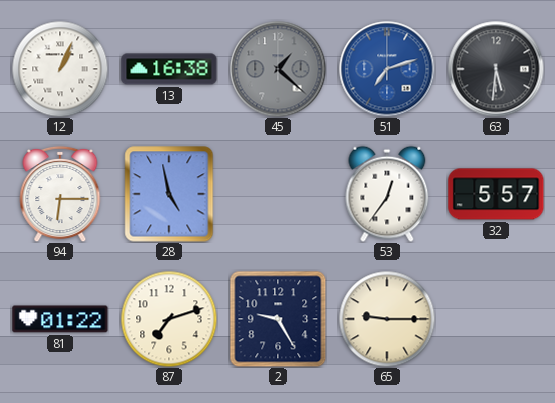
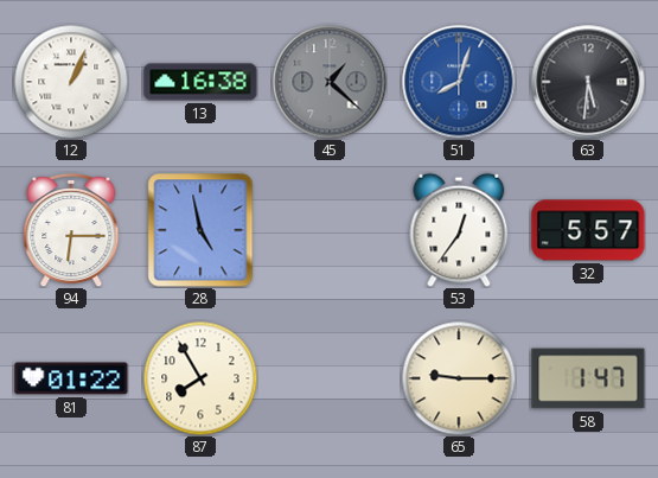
51: 7:12 -> 8:03
87: 7:12 -> 7:55
2: 9:25 -> none
58: none -> 1:47
